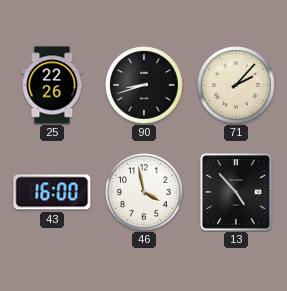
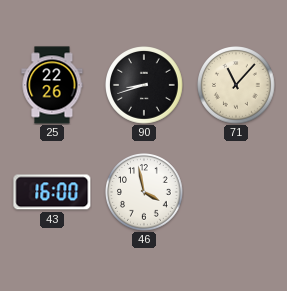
71: 2:07 -> 11:07
13: 4:53 -> none
